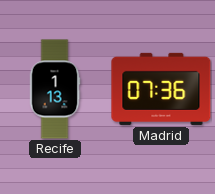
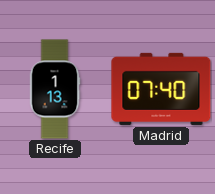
Madrid: 07:36 -> 07:40
